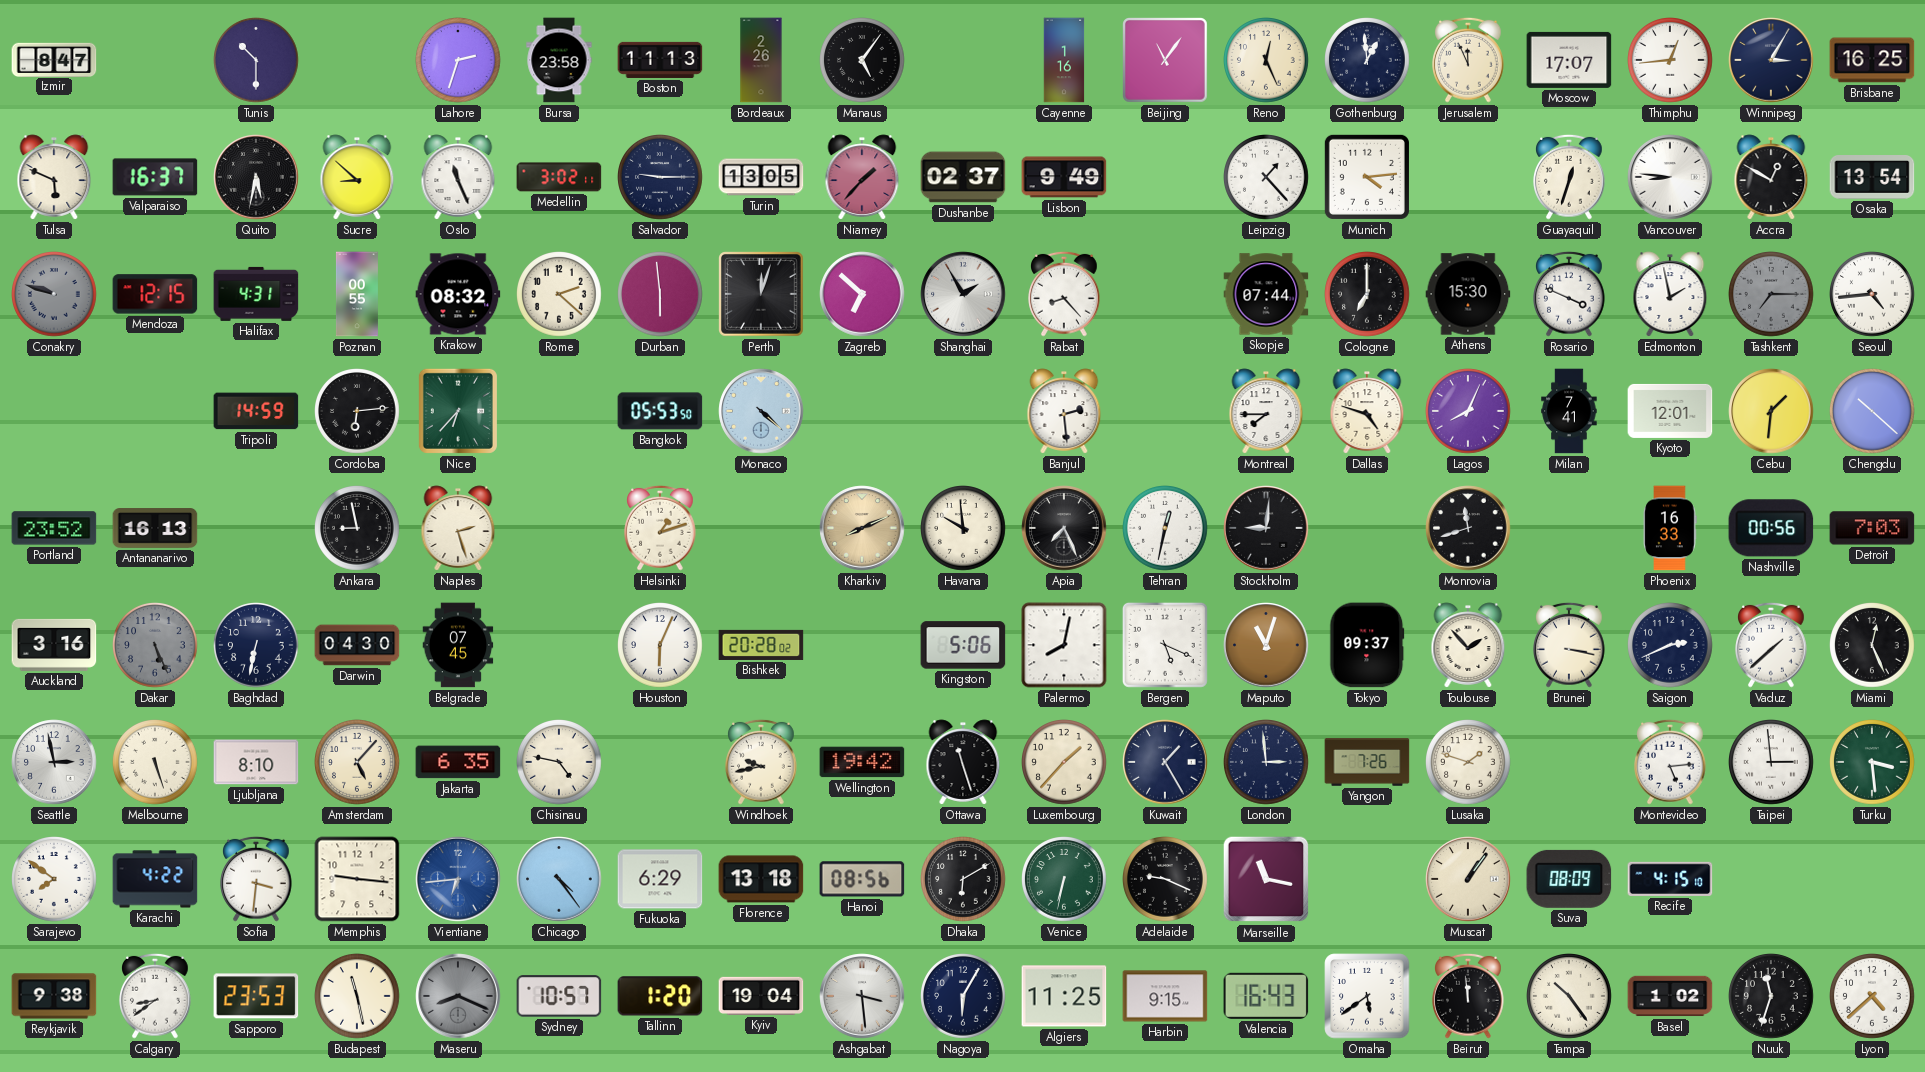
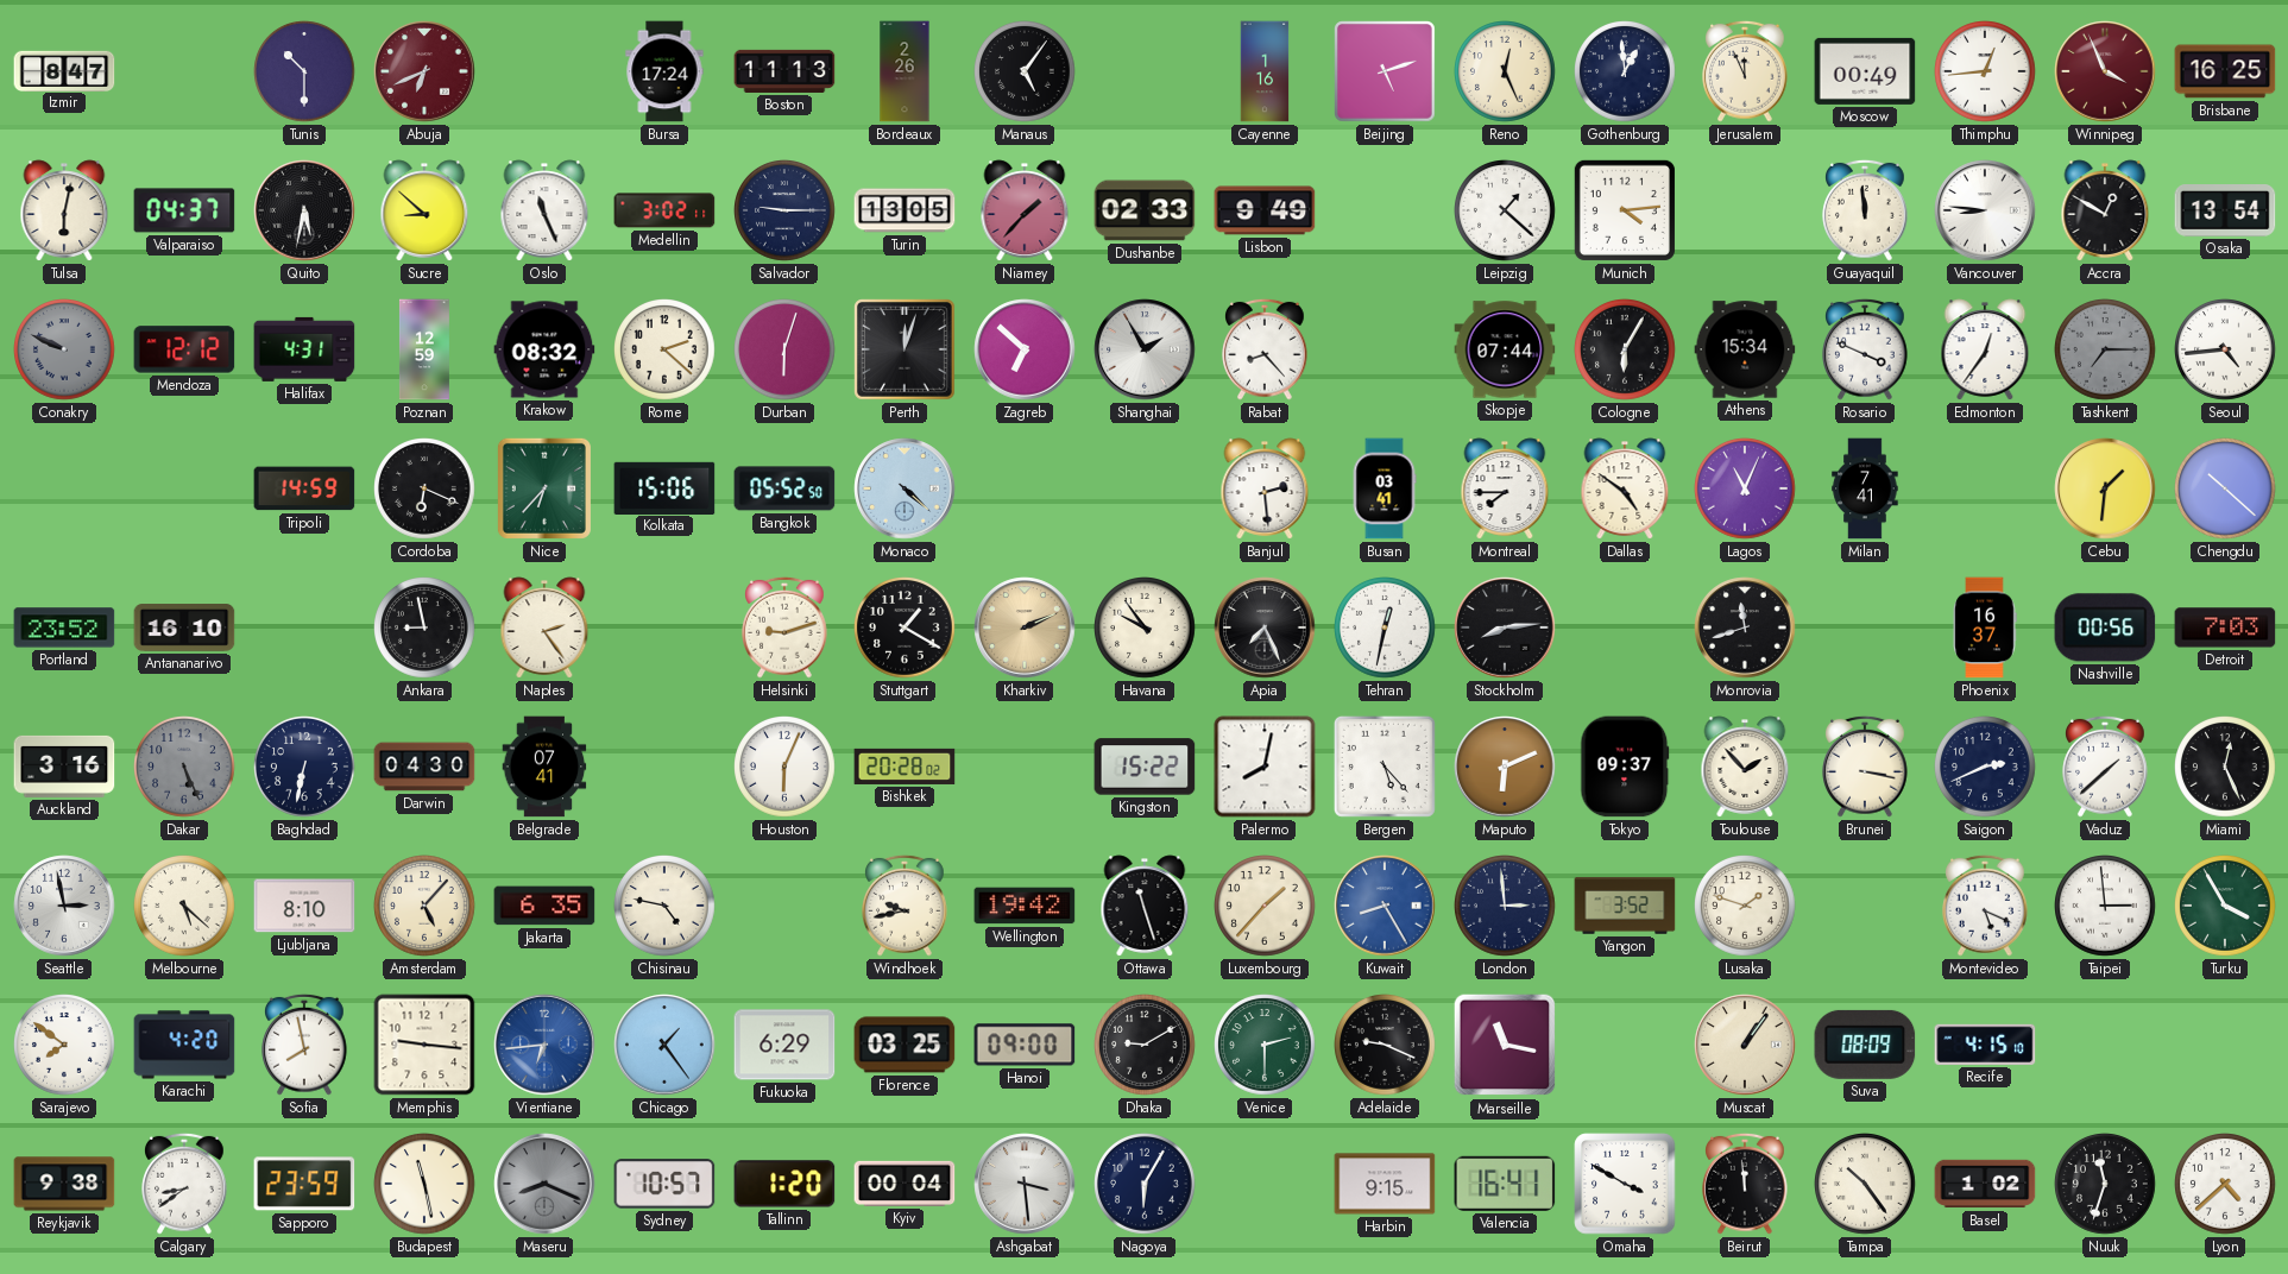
Abuja: none -> 6:41
Lahore: 2:33 -> none
Bursa: 23:58 -> 17:24
Beijing: 11:06 -> 5:12
Moscow: 17:07 -> 00:49
Winnipeg: 3:05 -> 3:56
Winnipeg dial: navy -> burgundy
Tulsa: 5:49 -> 6:02
Valparaiso: 16:37 -> 04:37
Dushanbe: 02:37 -> 02:33
Leipzig: 1:23 -> 1:22
Guayaquil: 12:33 -> 11:59
Conakry: 9:48 -> 9:49
Mendoza: 12:15 -> 12:12
Poznan: 00:55 -> 12:59
Durban: 5:59 -> 6:03
Cologne: 7:00 -> 6:05
Athens: 15:30 -> 15:34
Edmonton: 1:58 -> 12:36
Cordoba: 6:14 -> 6:19
Kolkata: none -> 15:06
Bangkok: 05:53 -> 05:52
Busan: none -> 03:41
Dallas: 4:48 -> 4:51
Lagos: 8:04 -> 11:04
Kyoto: 12:01 -> none
Antananarivo: 16:13 -> 16:10
Naples: 2:27 -> 2:24
Helsinki: 1:12 -> 9:12
Stuttgart: none -> 1:20
Kharkiv: 8:11 -> 2:11
Havana: 9:59 -> 9:54
Stockholm: 9:01 -> 8:14
Phoenix: 16:33 -> 16:37
Belgrade: 07:45 -> 07:41
Kingston: 5:06 -> 15:22
Bergen: 5:19 -> 5:23
Maputo: 11:03 -> 6:11
Melbourne: 5:27 -> 5:22
Kuwait: 1:25 -> 8:25
Kuwait dial: navy -> blue
Yangon: 7:26 -> 3:52
Montevideo: 5:14 -> 5:19
Turku: 3:29 -> 3:55
Karachi: 4:22 -> 4:20
Sofia: 3:31 -> 7:58
Chicago: 4:24 -> 1:24
Florence: 13:18 -> 03:25
Hanoi: 08:56 -> 09:00
Dhaka: 6:10 -> 9:10
Venice: 6:32 -> 2:30
Sapporo: 23:53 -> 23:59
Kyiv: 19:04 -> 00:04
Algiers: 11:25 -> none
Valencia: 16:43 -> 16:41
Omaha: 5:39 -> 3:50
